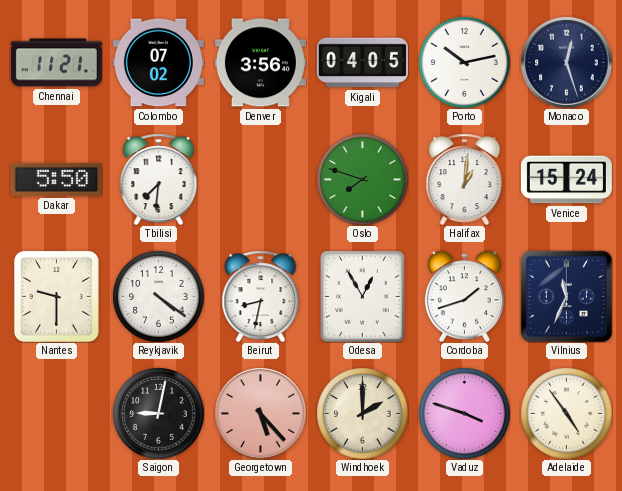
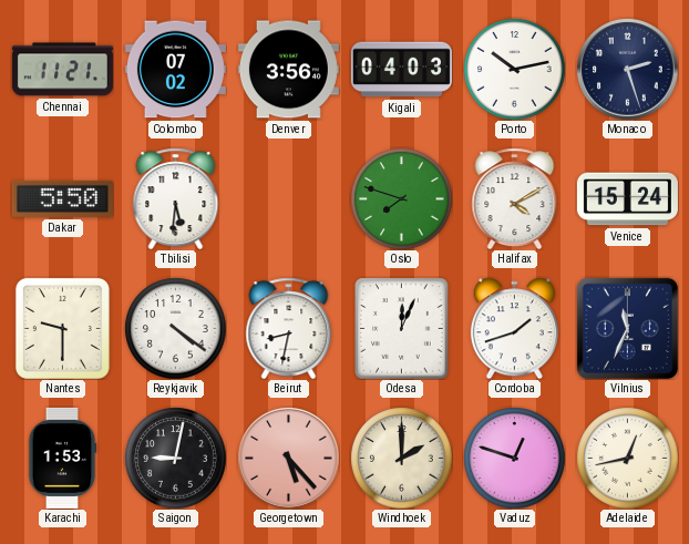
Kigali: 04:05 -> 04:03
Monaco: 12:27 -> 2:27
Tbilisi: 7:31 -> 5:31
Halifax: 1:01 -> 4:10
Odesa: 12:55 -> 12:04
Karachi: none -> 1:53
Vaduz: 3:48 -> 12:48
Adelaide: 4:54 -> 12:43
